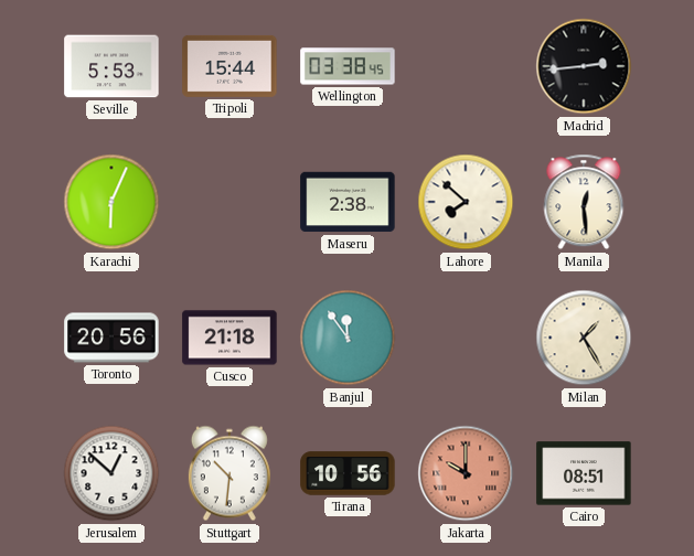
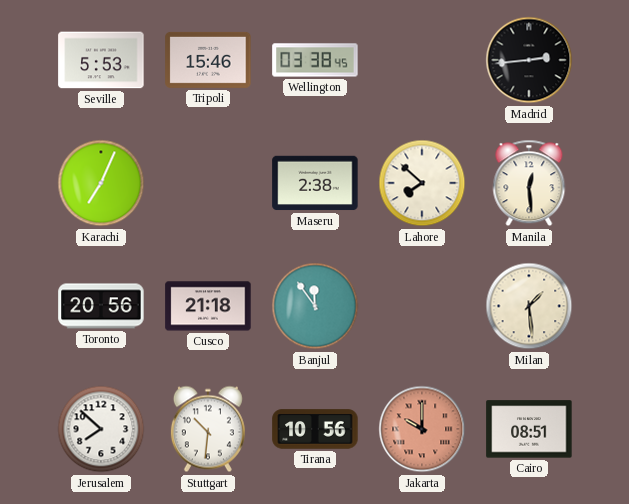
Tripoli: 15:44 -> 15:46
Karachi: 6:04 -> 7:04
Milan: 1:25 -> 1:29
Jerusalem: 12:52 -> 7:52
